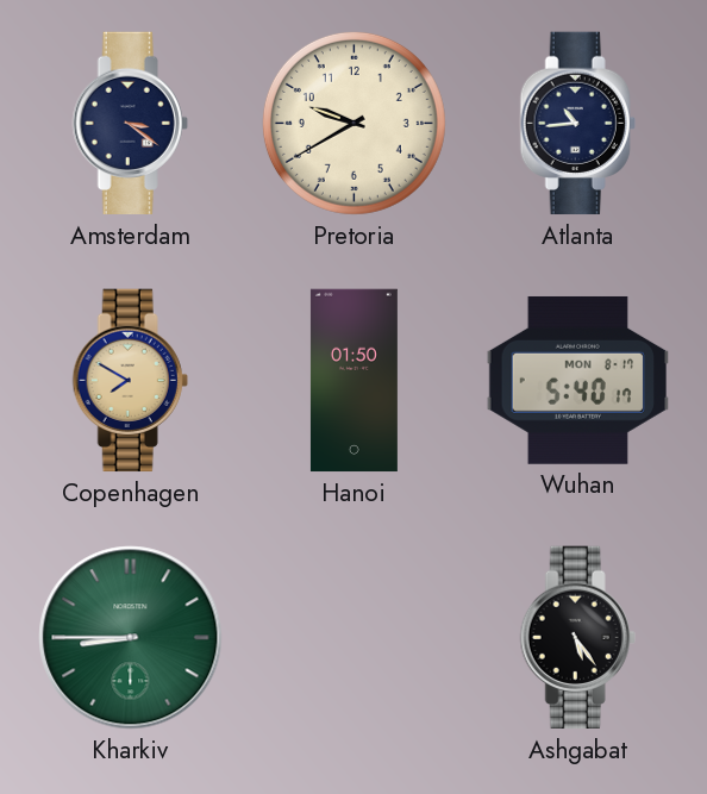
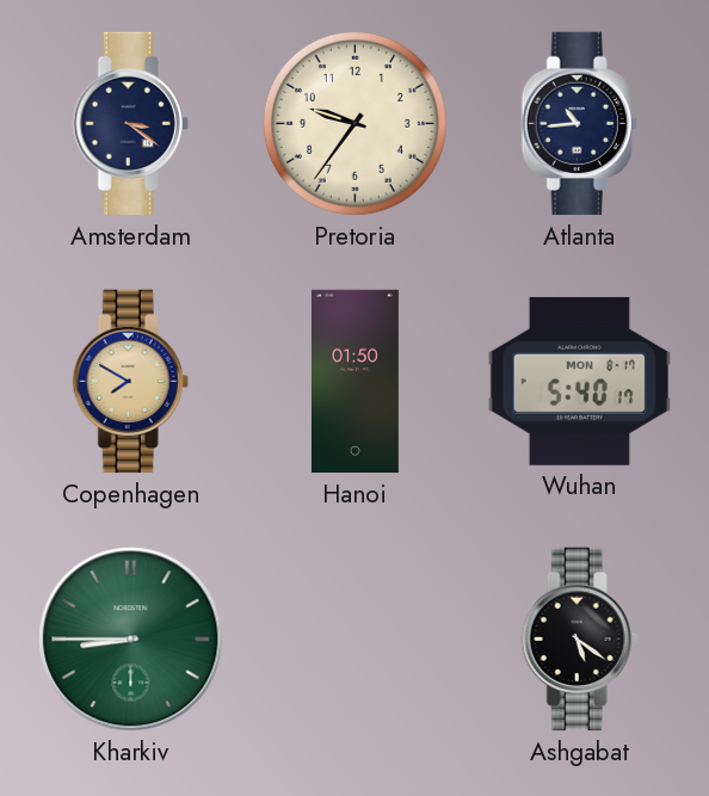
Pretoria: 9:40 -> 9:36
Ashgabat: 5:24 -> 5:21
